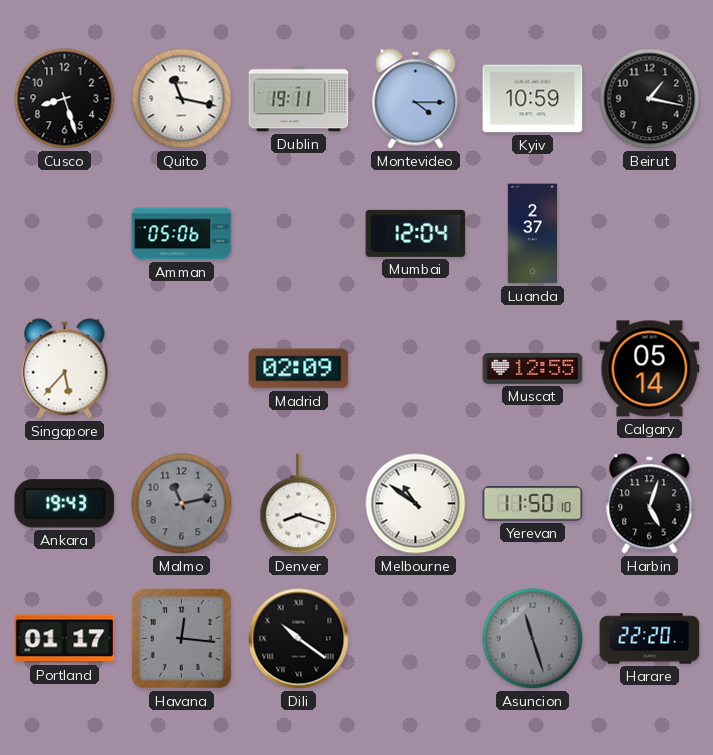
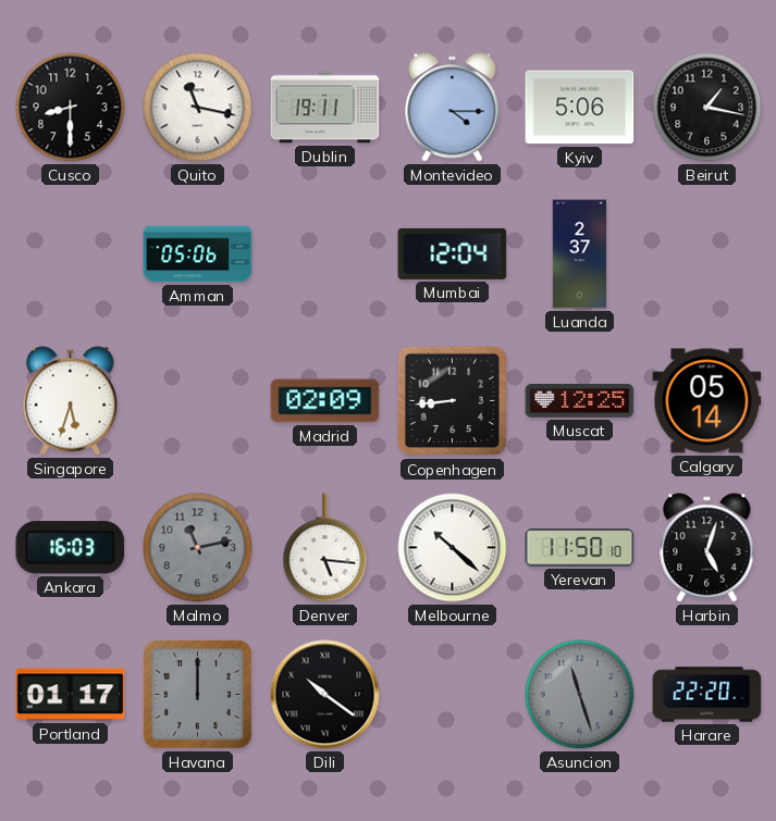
Cusco: 8:27 -> 8:30
Kyiv: 10:59 -> 5:06
Singapore: 5:37 -> 5:33
Copenhagen: none -> 8:44
Muscat: 12:55 -> 12:25
Ankara: 19:43 -> 16:03
Denver: 8:18 -> 5:16
Melbourne: 10:51 -> 10:22
Havana: 12:16 -> 12:00
